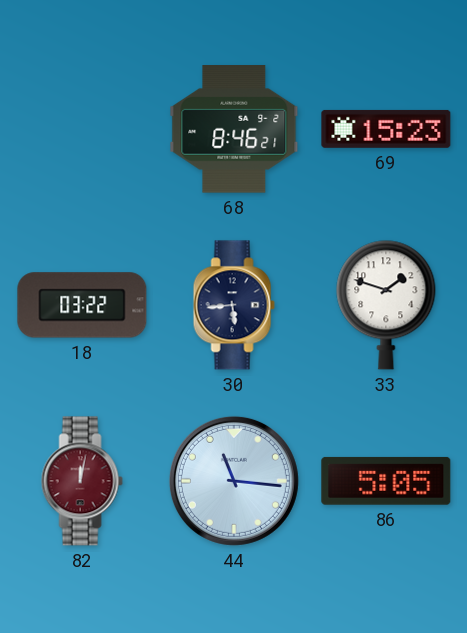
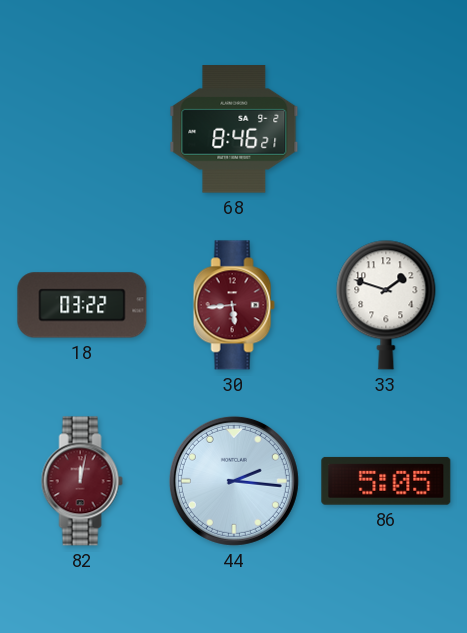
69: 15:23 -> none
30 dial: navy -> burgundy
44: 11:16 -> 2:16
